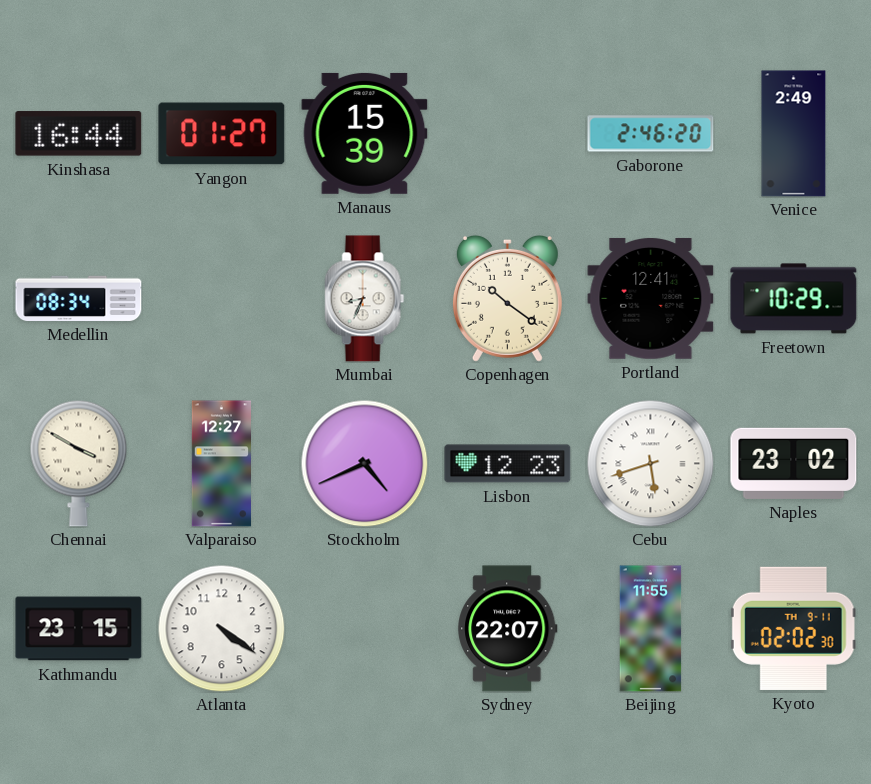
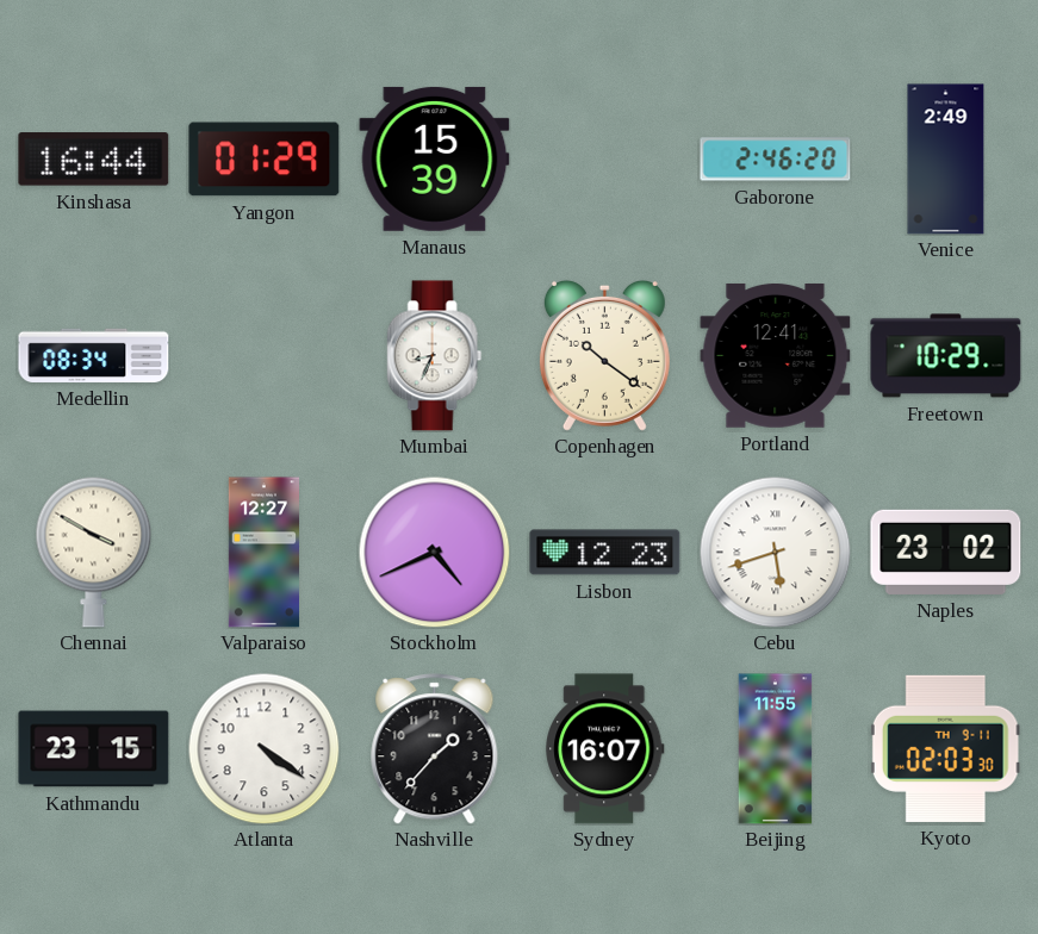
Yangon: 01:27 -> 01:29
Nashville: none -> 1:37
Sydney: 22:07 -> 16:07
Kyoto: 02:02 -> 02:03
